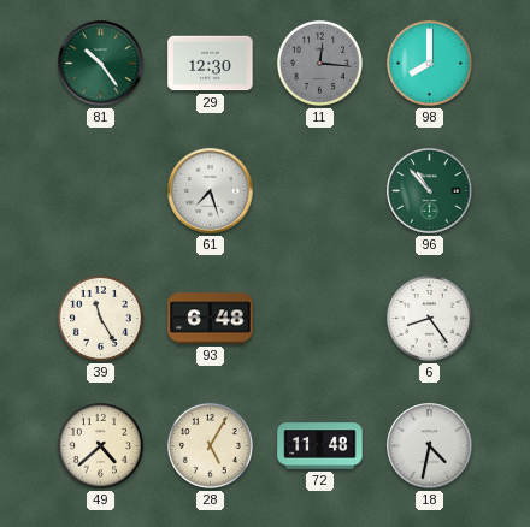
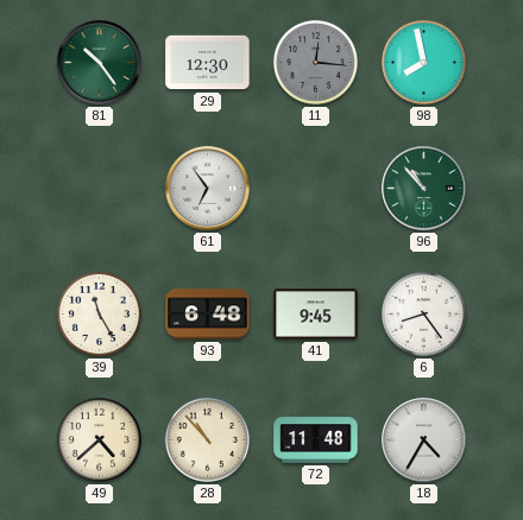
98: 8:00 -> 7:58
61: 7:27 -> 6:54
41: none -> 9:45
28: 5:05 -> 10:53
18: 4:32 -> 4:35
